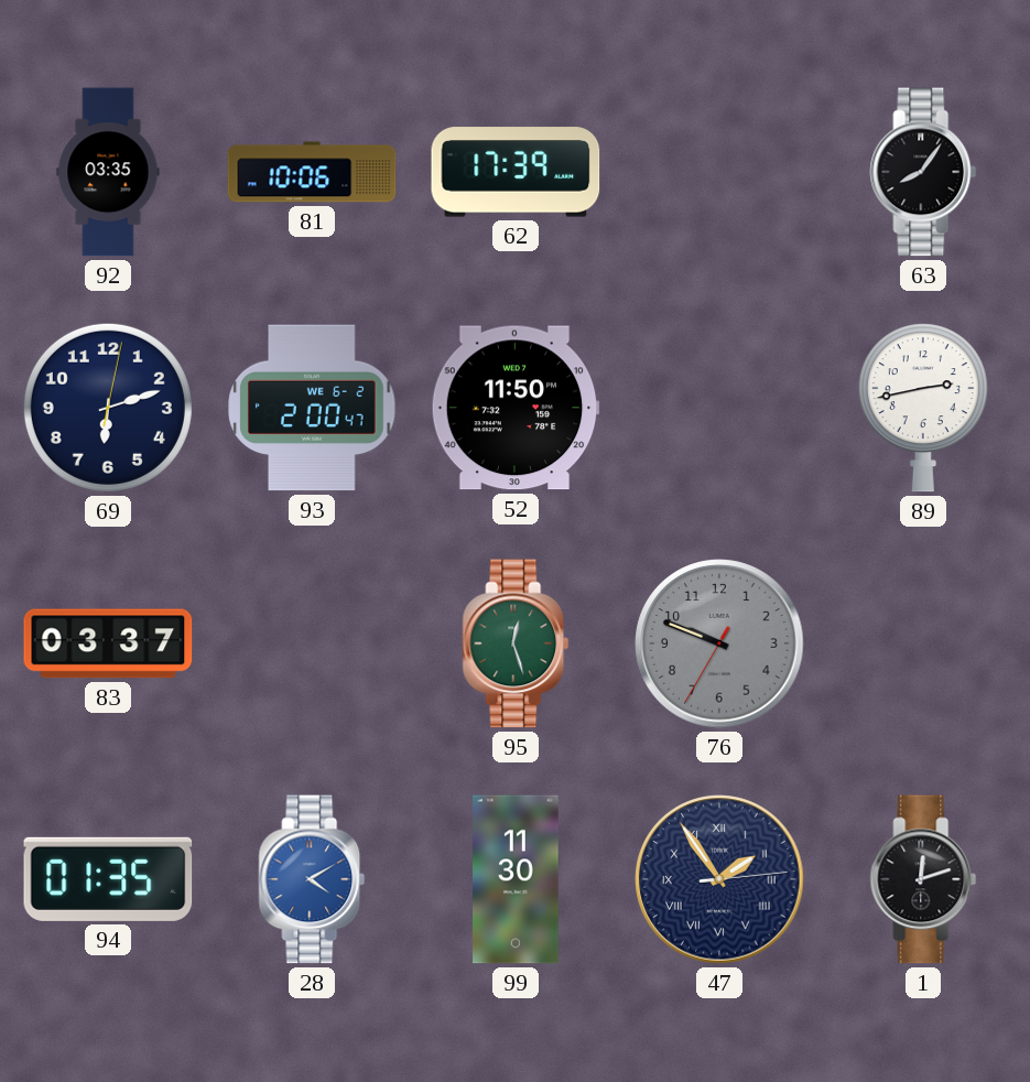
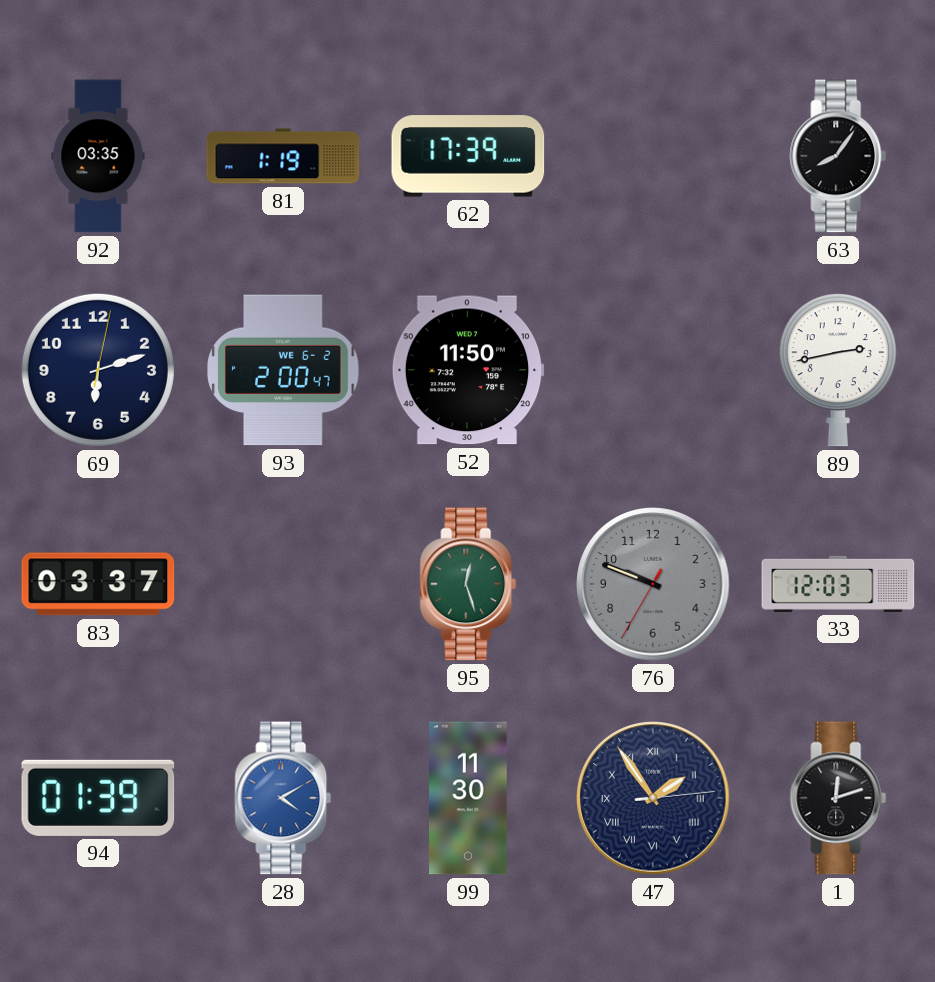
81: 10:06 -> 1:19
33: none -> 12:03
94: 01:35 -> 01:39
